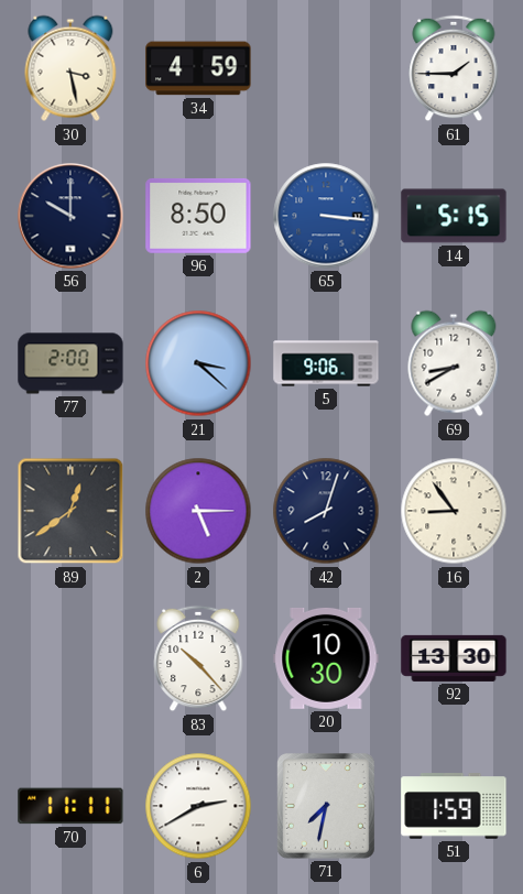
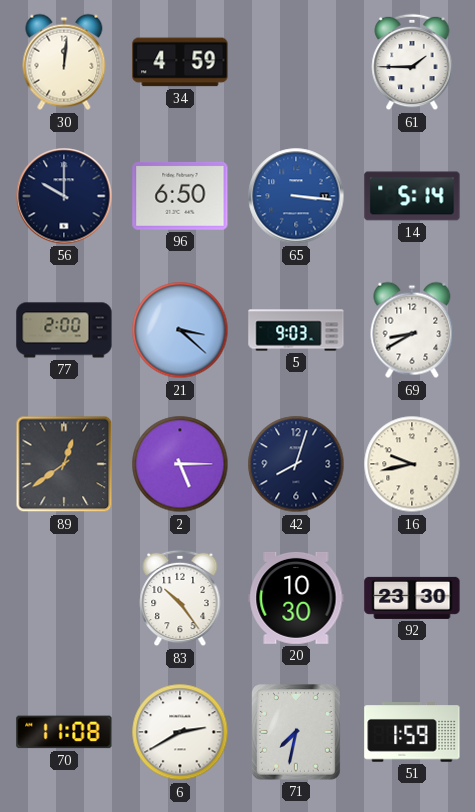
30: 3:28 -> 12:01
96: 8:50 -> 6:50
14: 5:15 -> 5:14
5: 9:06 -> 9:03
16: 8:54 -> 9:43
83: 10:23 -> 10:24
92: 13:30 -> 23:30
70: 11:11 -> 11:08
